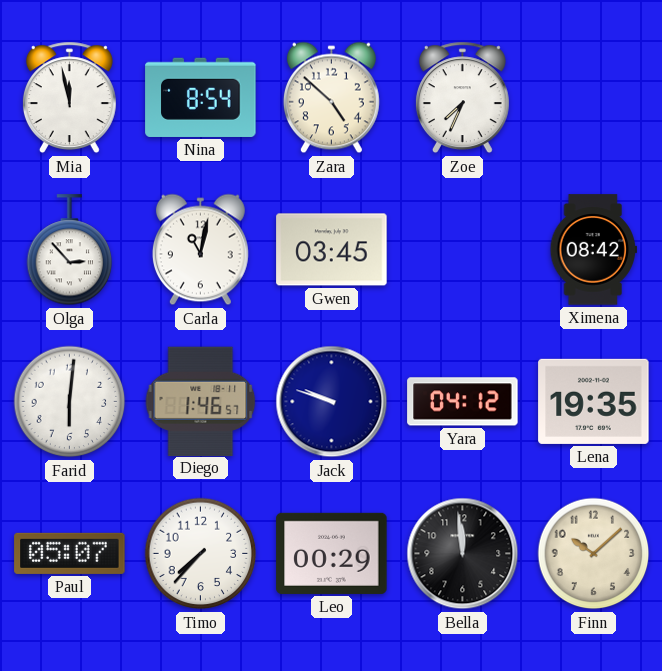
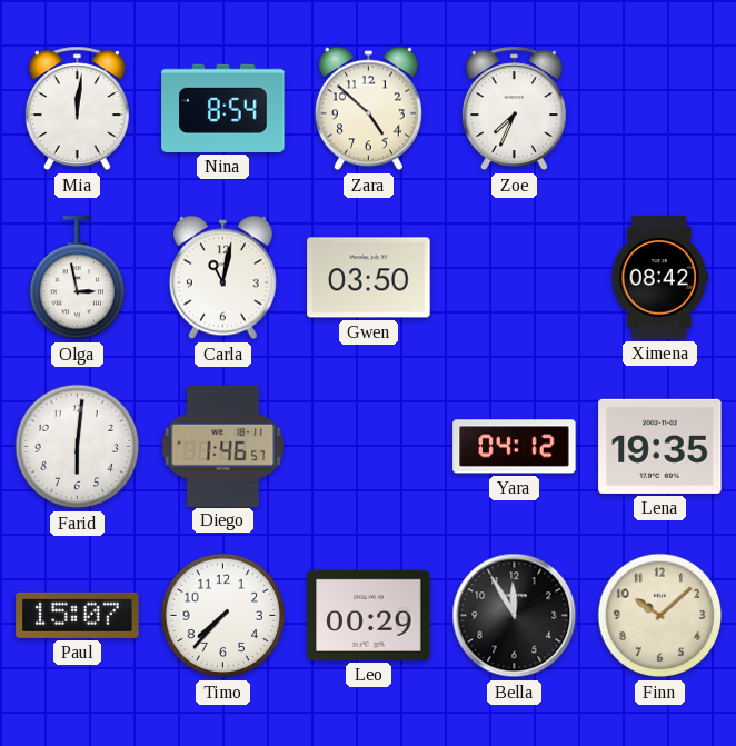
Mia: 11:58 -> 12:01
Olga: 2:53 -> 2:58
Gwen: 03:45 -> 03:50
Jack: 9:48 -> none
Paul: 05:07 -> 15:07
Bella: 11:59 -> 11:55
